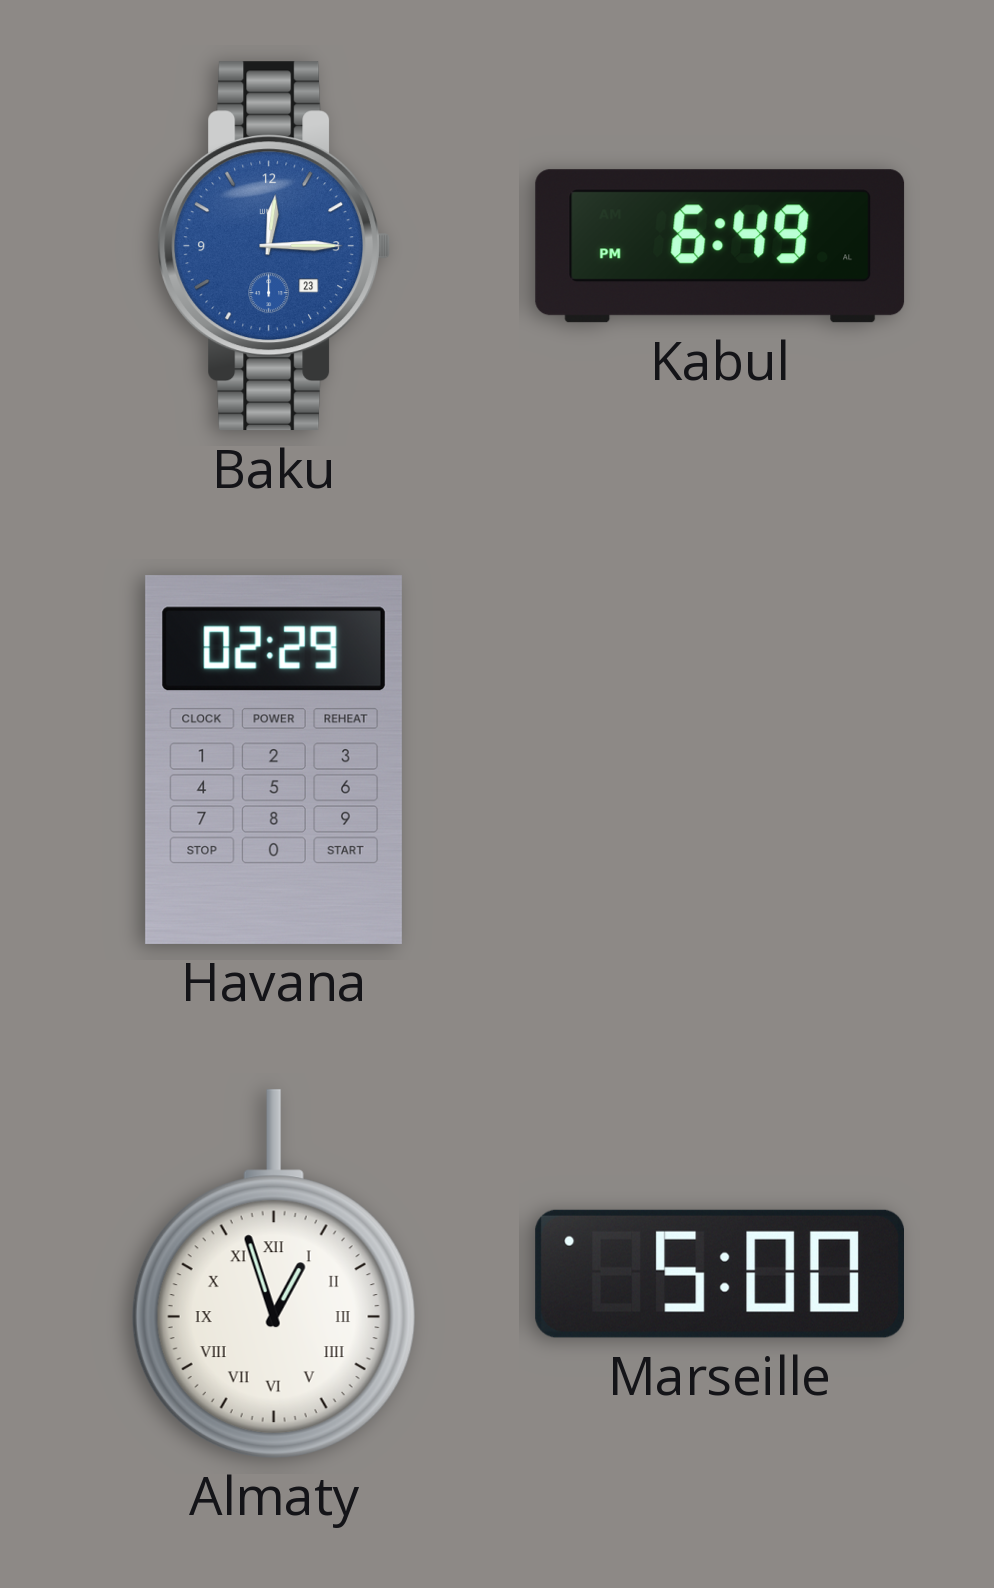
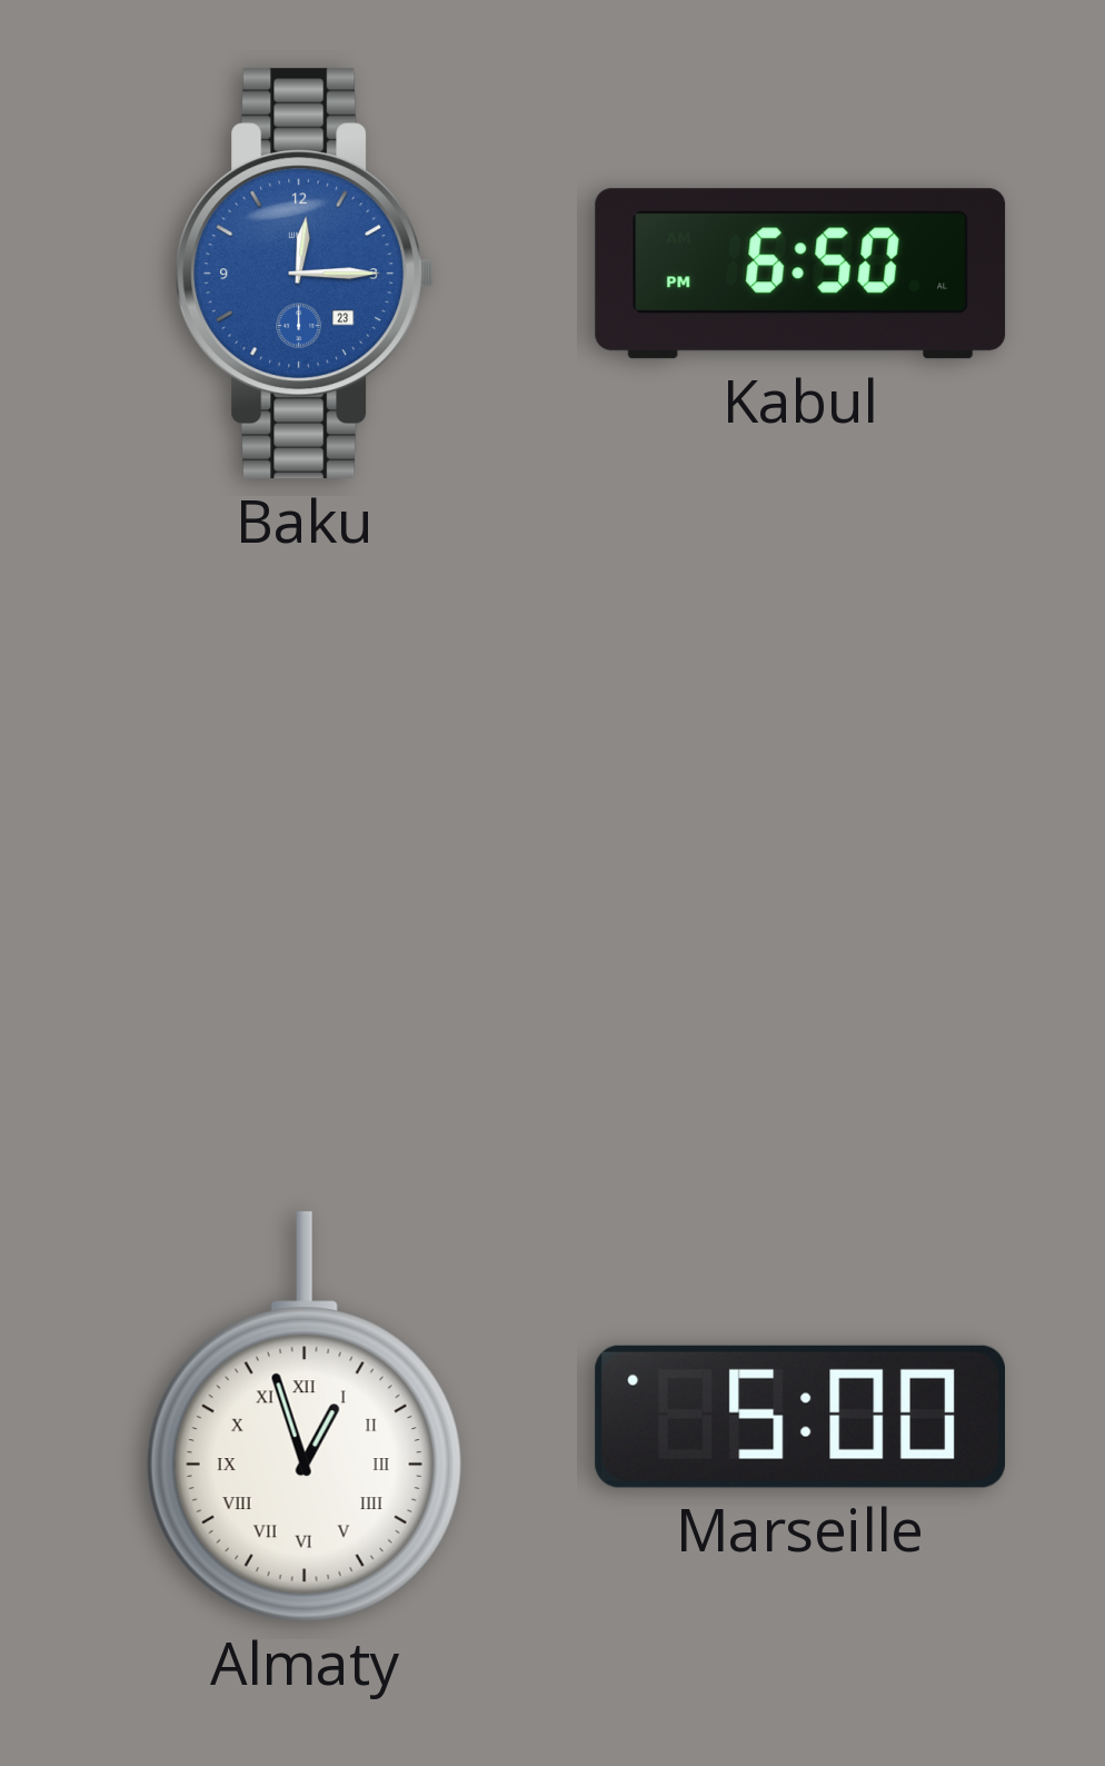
Kabul: 6:49 -> 6:50
Havana: 02:29 -> none
